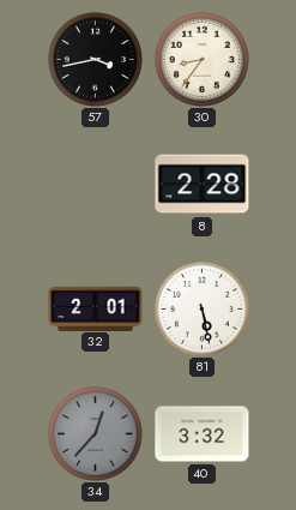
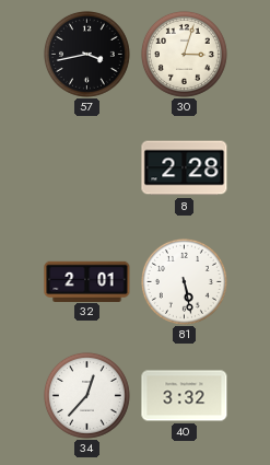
30: 8:36 -> 3:03
34 dial: grey -> white
